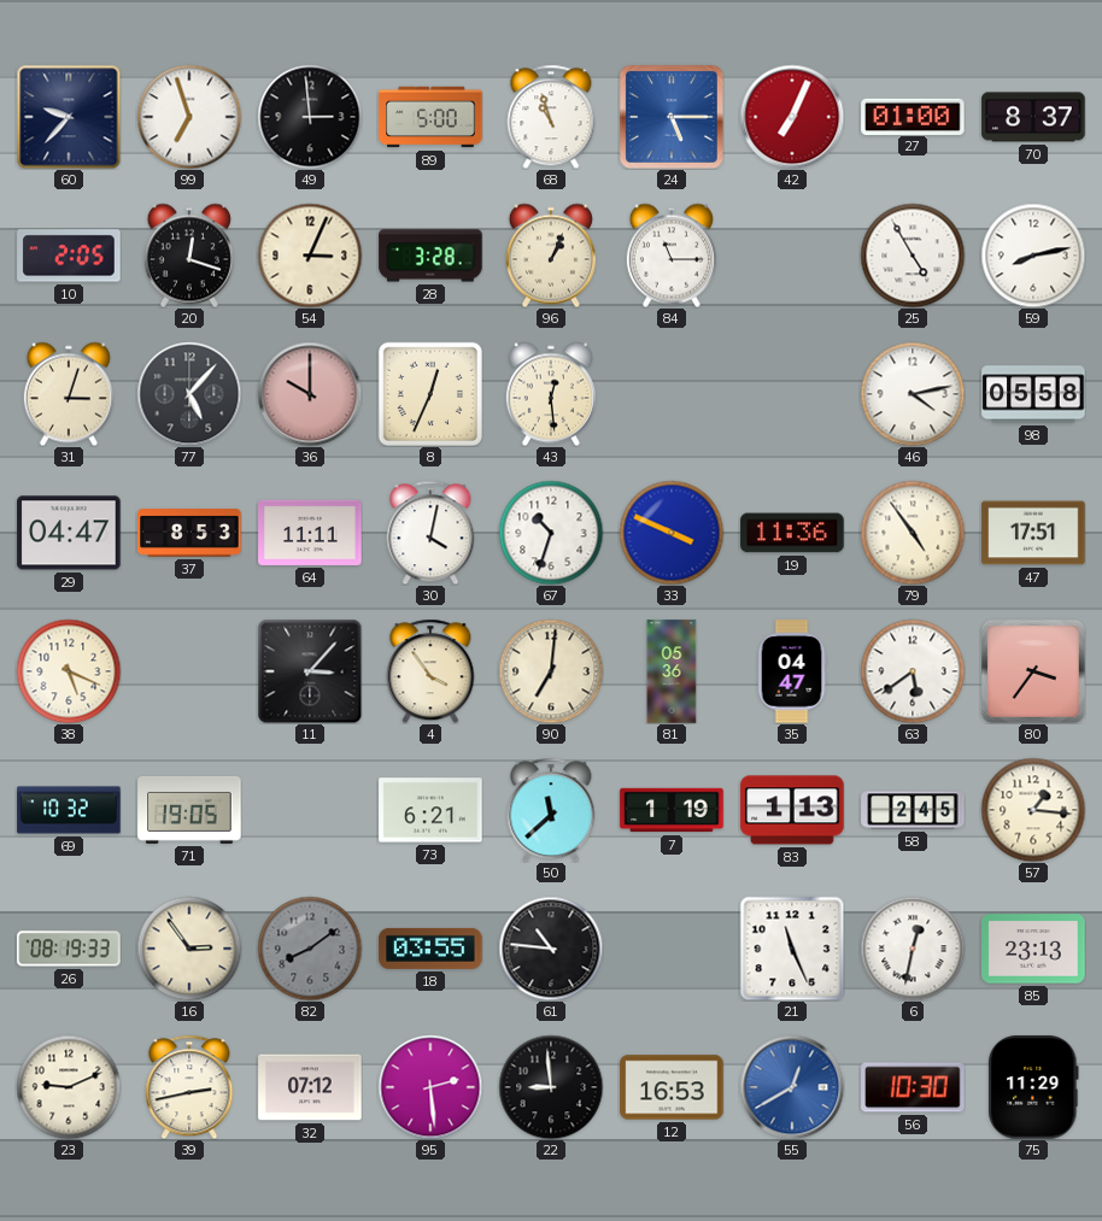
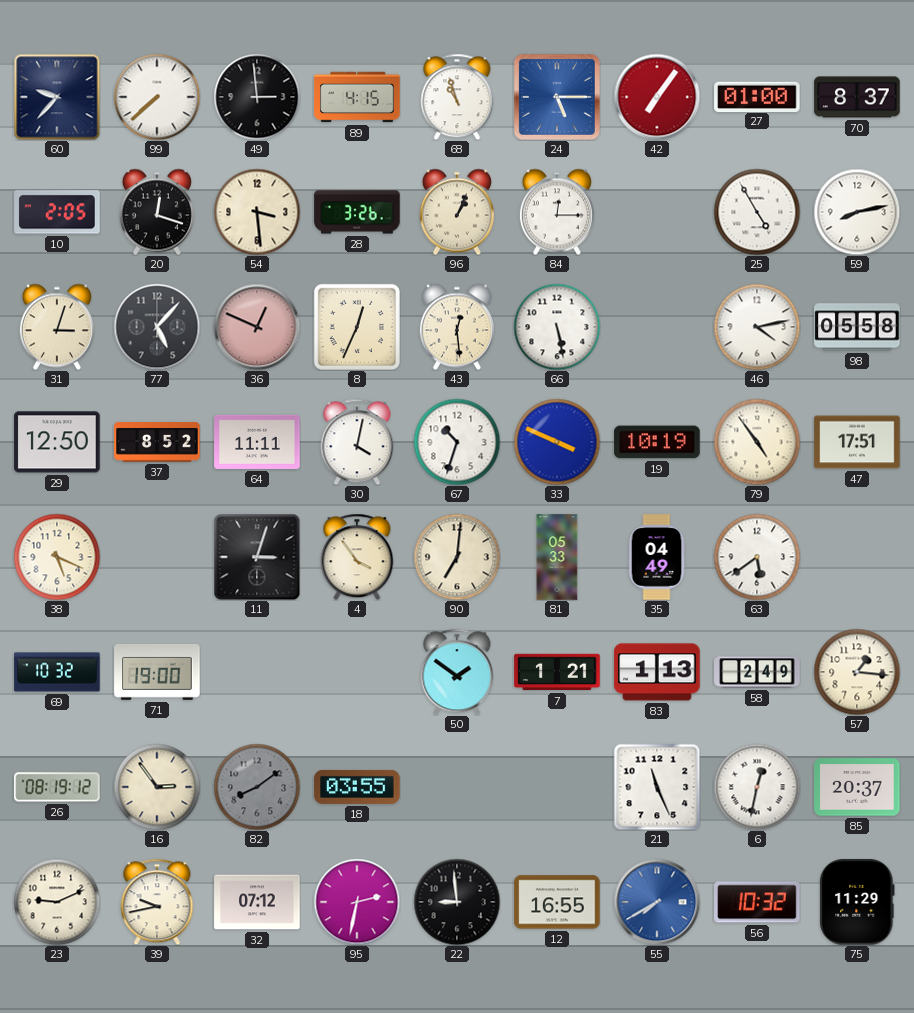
99: 6:57 -> 7:38
89: 5:00 -> 4:15
42: 7:04 -> 7:06
54: 3:04 -> 3:29
28: 3:28 -> 3:26
84: 11:15 -> 12:15
36: 10:00 -> 12:49
66: none -> 5:28
29: 04:47 -> 12:50
37: 8:53 -> 8:52
19: 11:36 -> 10:19
11: 3:07 -> 3:03
81: 05:36 -> 05:33
35: 04:47 -> 04:49
80: 3:36 -> none
71: 19:05 -> 19:00
73: 6:21 -> none
50: 11:38 -> 1:51
7: 1:19 -> 1:21
58: 2:45 -> 2:49
26: 08:19:33 -> 08:19:12
61: 10:46 -> none
85: 23:13 -> 20:37
39: 2:43 -> 9:43
95: 2:29 -> 2:32
12: 16:53 -> 16:55
55: 12:40 -> 7:40
56: 10:30 -> 10:32
